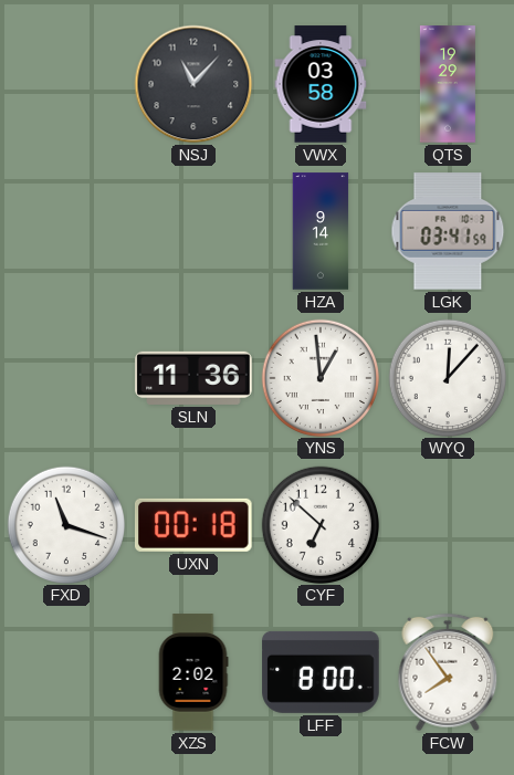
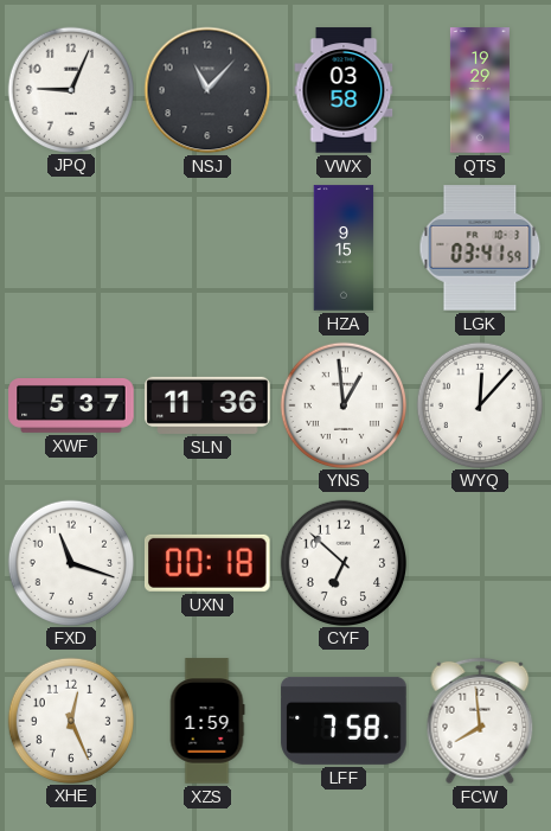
JPQ: none -> 9:04
HZA: 9:14 -> 9:15
XWF: none -> 5:37
XHE: none -> 12:26
XZS: 2:02 -> 1:59
LFF: 8:00 -> 7:58
FCW: 7:54 -> 7:59
